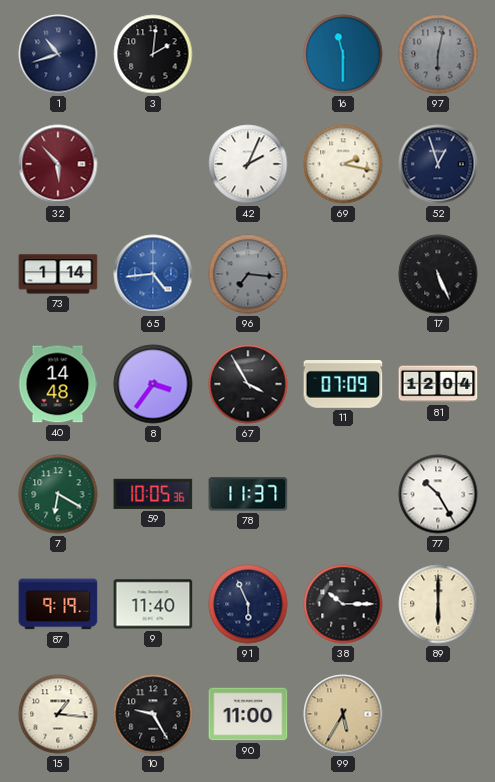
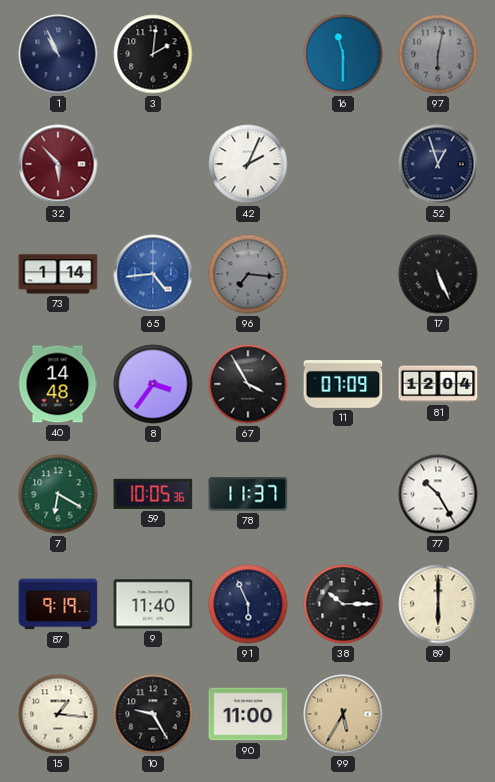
1: 10:42 -> 10:56
69: 2:17 -> none
